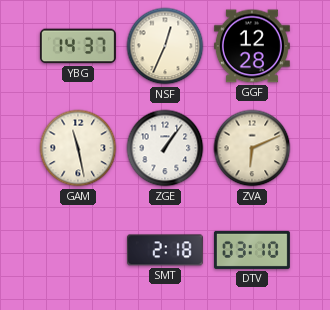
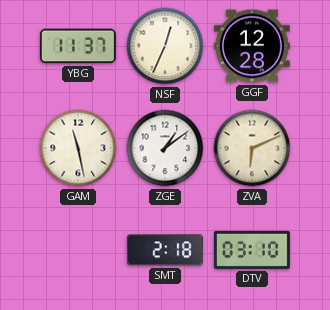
YBG: 14:37 -> 11:37
ZGE: 1:06 -> 1:09
